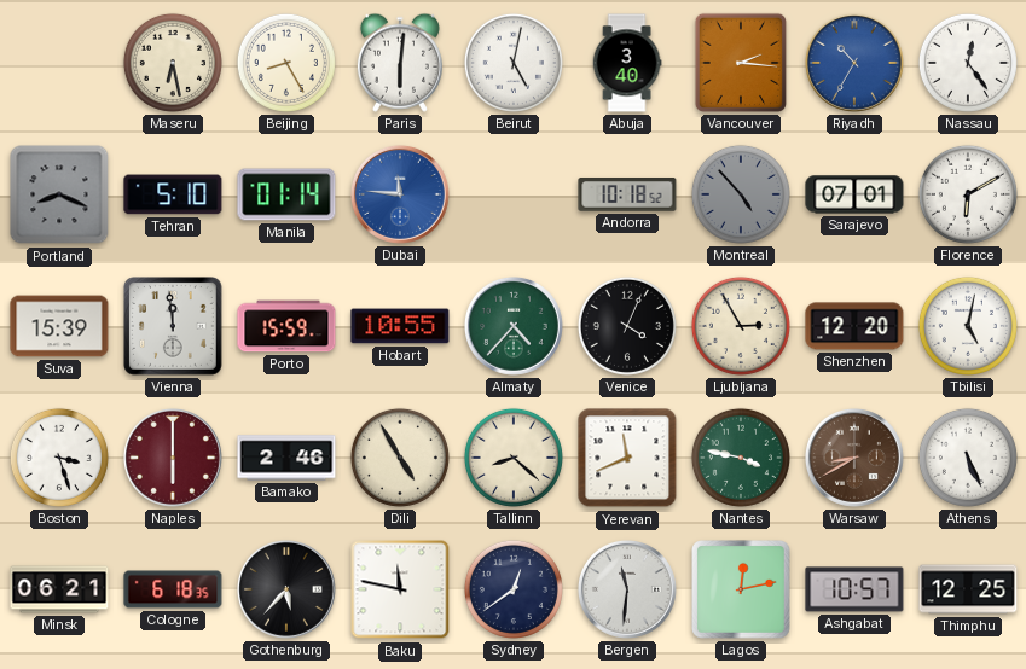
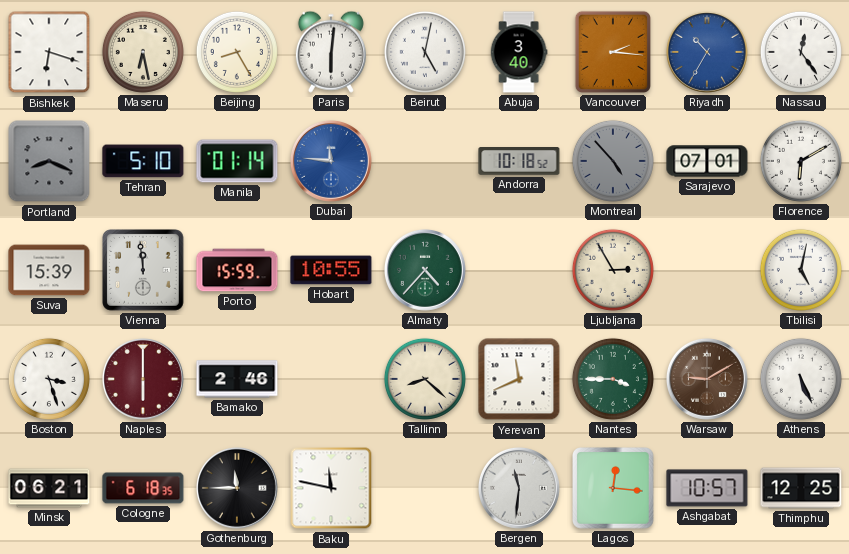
Bishkek: none -> 6:18
Venice: 4:04 -> none
Shenzhen: 12:20 -> none
Dili: 4:55 -> none
Nantes: 3:47 -> 3:45
Warsaw: 8:40 -> 9:10
Gothenburg: 5:37 -> 11:45
Sydney: 12:39 -> none
Lagos: 12:13 -> 12:16
